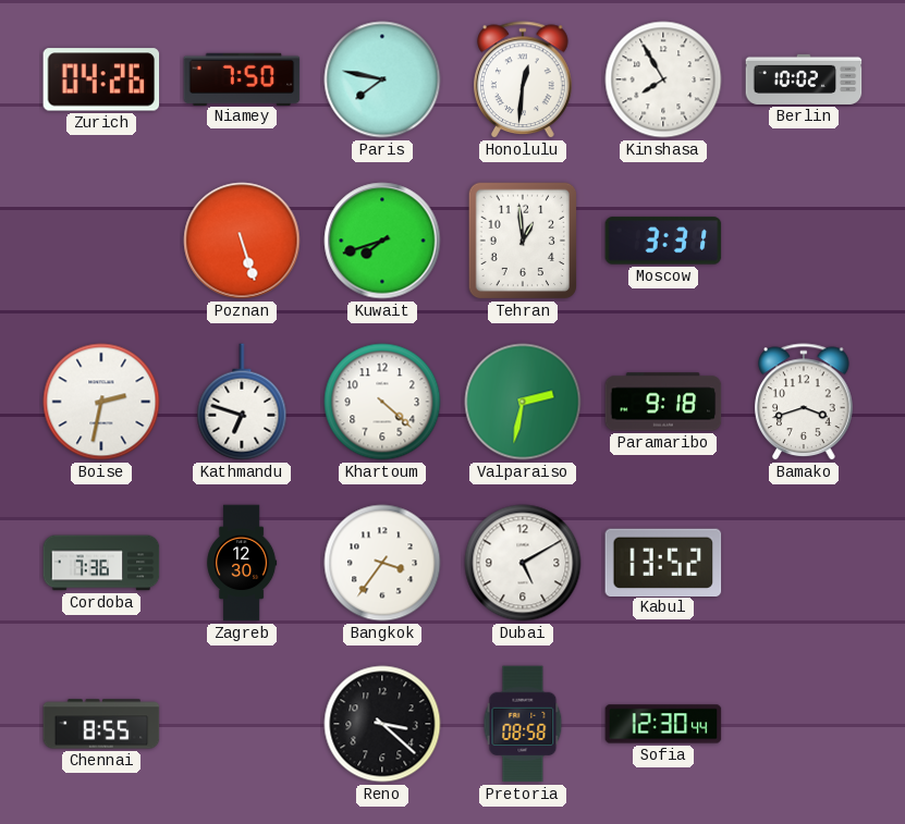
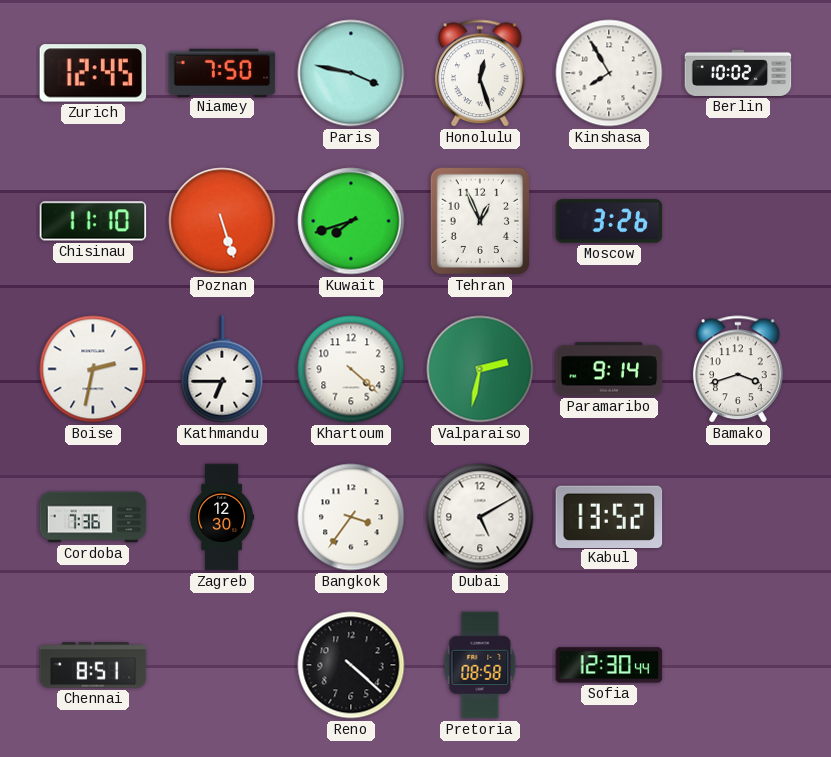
Zurich: 04:26 -> 12:45
Paris: 7:47 -> 3:47
Honolulu: 12:31 -> 12:27
Chisinau: none -> 11:10
Tehran: 12:59 -> 12:56
Moscow: 3:31 -> 3:26
Kathmandu: 6:48 -> 6:45
Paramaribo: 9:18 -> 9:14
Chennai: 8:55 -> 8:51
Reno: 3:22 -> 4:22
